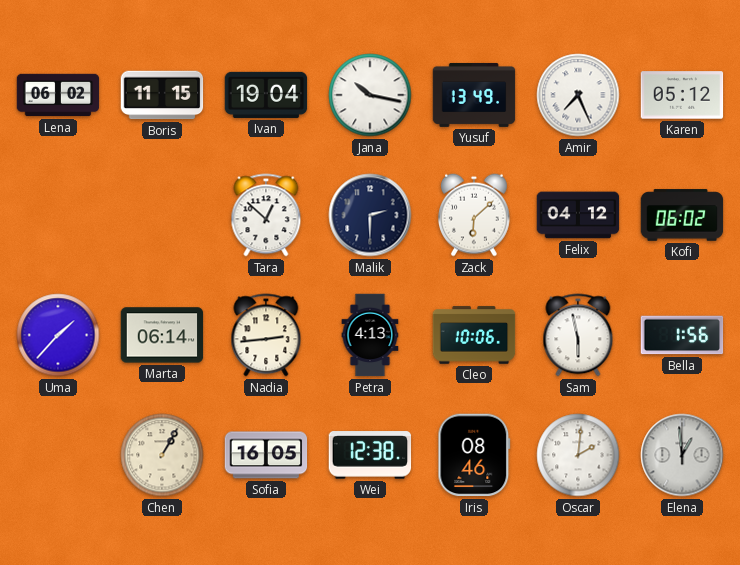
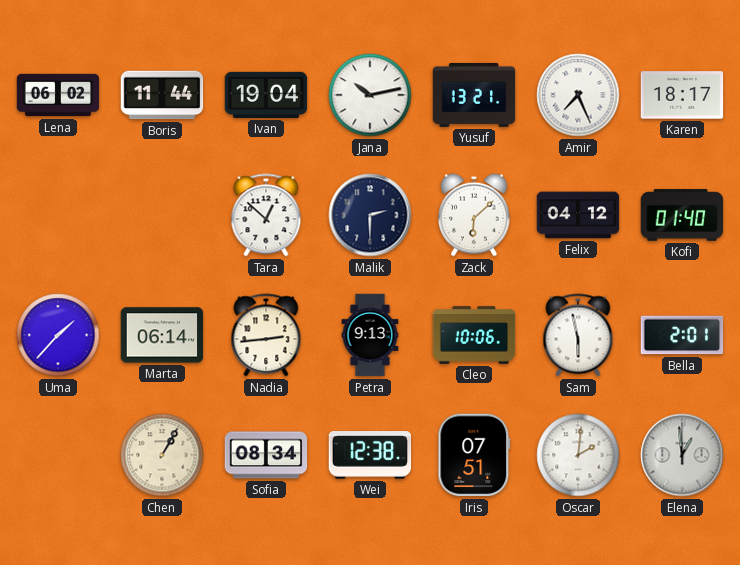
Boris: 11:15 -> 11:44
Jana: 10:17 -> 10:13
Yusuf: 13:49 -> 13:21
Karen: 05:12 -> 18:17
Kofi: 06:02 -> 01:40
Petra: 4:13 -> 9:13
Bella: 1:56 -> 2:01
Sofia: 16:05 -> 08:34
Iris: 08:46 -> 07:51
